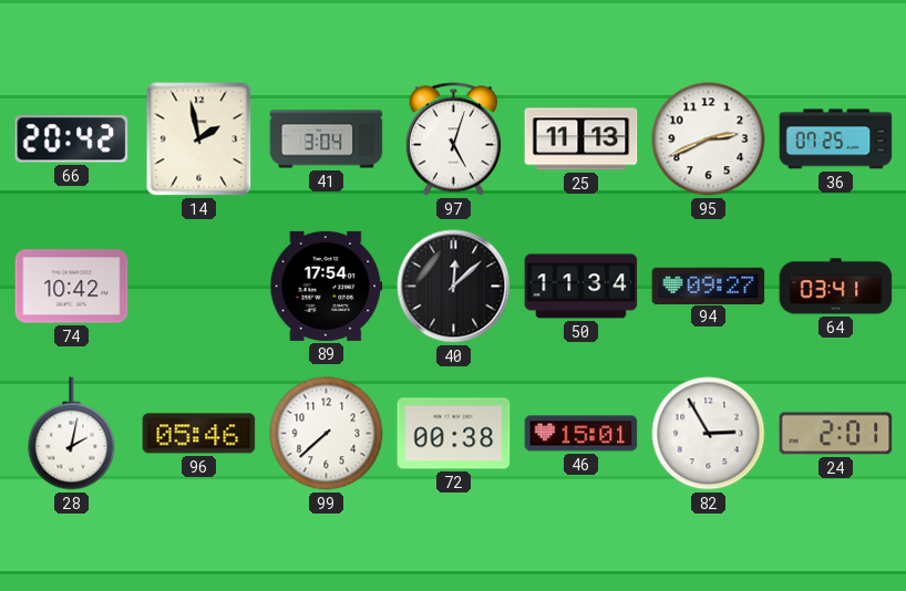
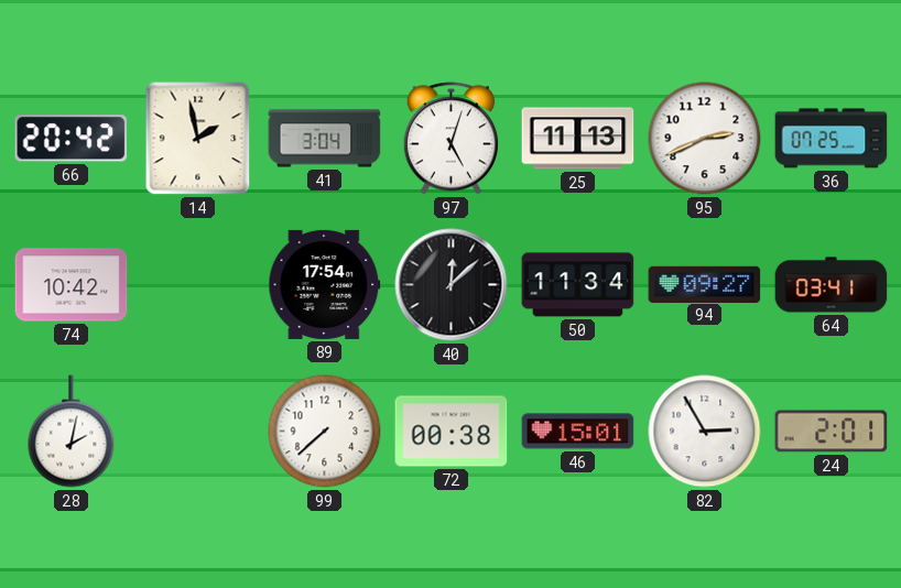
96: 05:46 -> none
